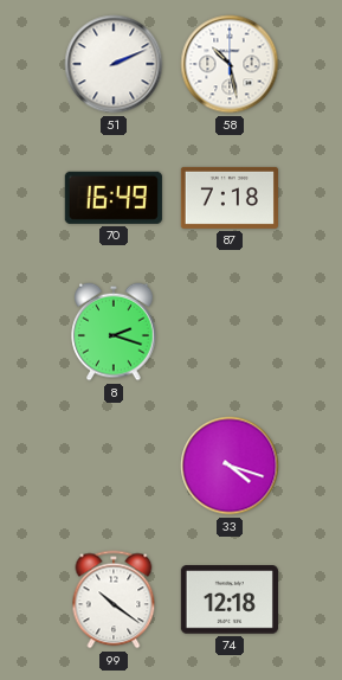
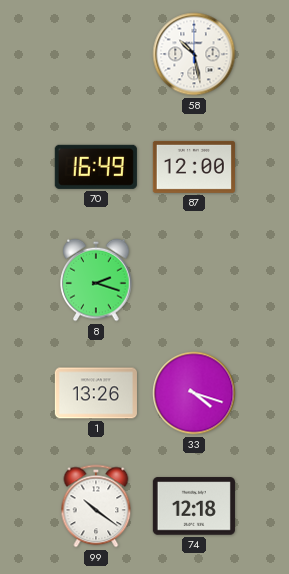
51: 2:11 -> none
87: 7:18 -> 12:00
1: none -> 13:26
